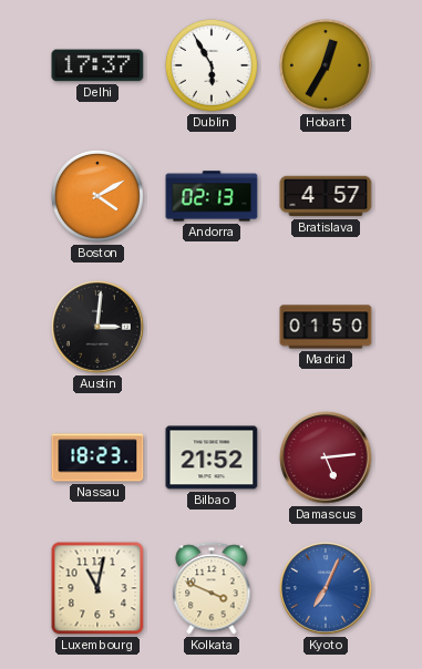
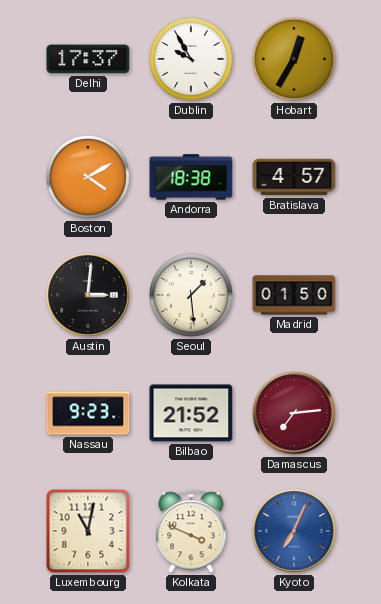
Dublin: 5:55 -> 9:55
Andorra: 02:13 -> 18:38
Seoul: none -> 1:29
Nassau: 18:23 -> 9:23
Damascus: 5:14 -> 7:14
